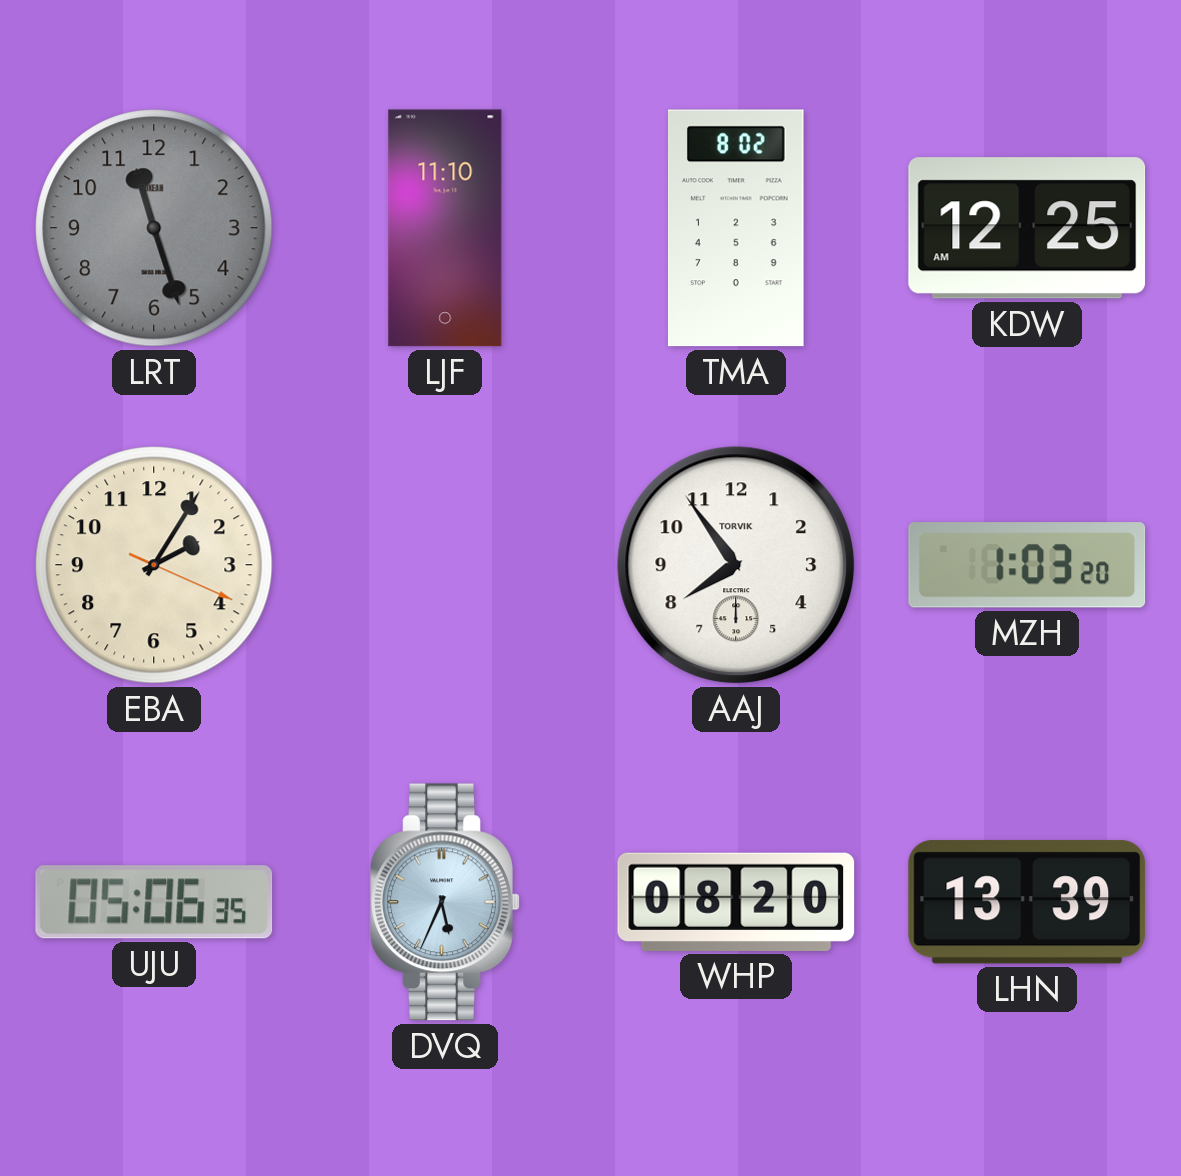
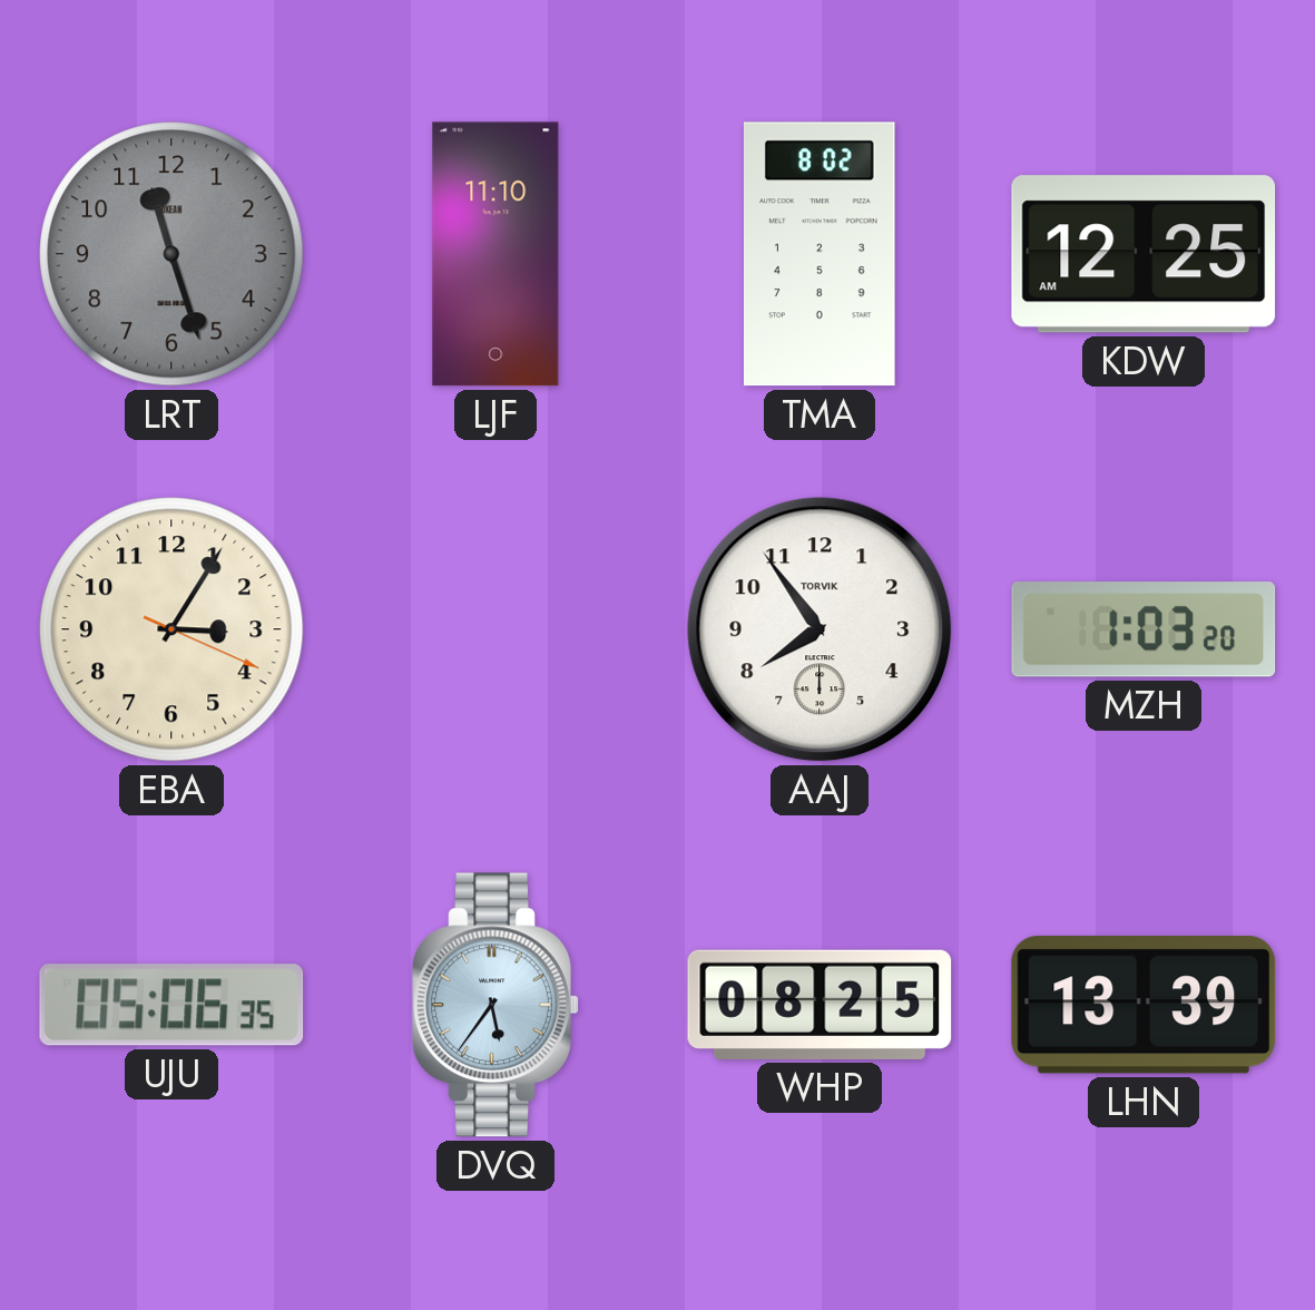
EBA: 2:05 -> 3:05
DVQ: 5:34 -> 5:36
WHP: 08:20 -> 08:25
